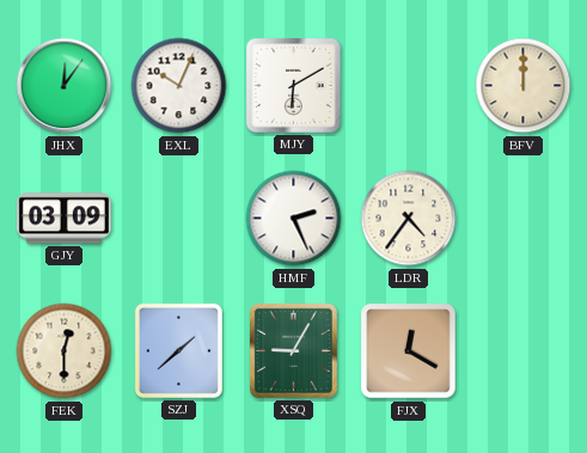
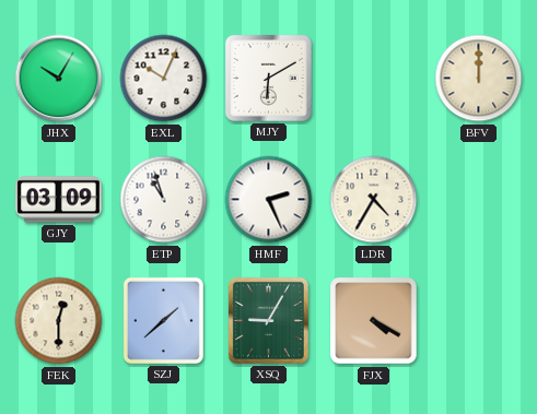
JHX: 12:06 -> 10:05
ETP: none -> 10:57
LDR: 4:36 -> 4:35
FJX: 12:20 -> 4:20
